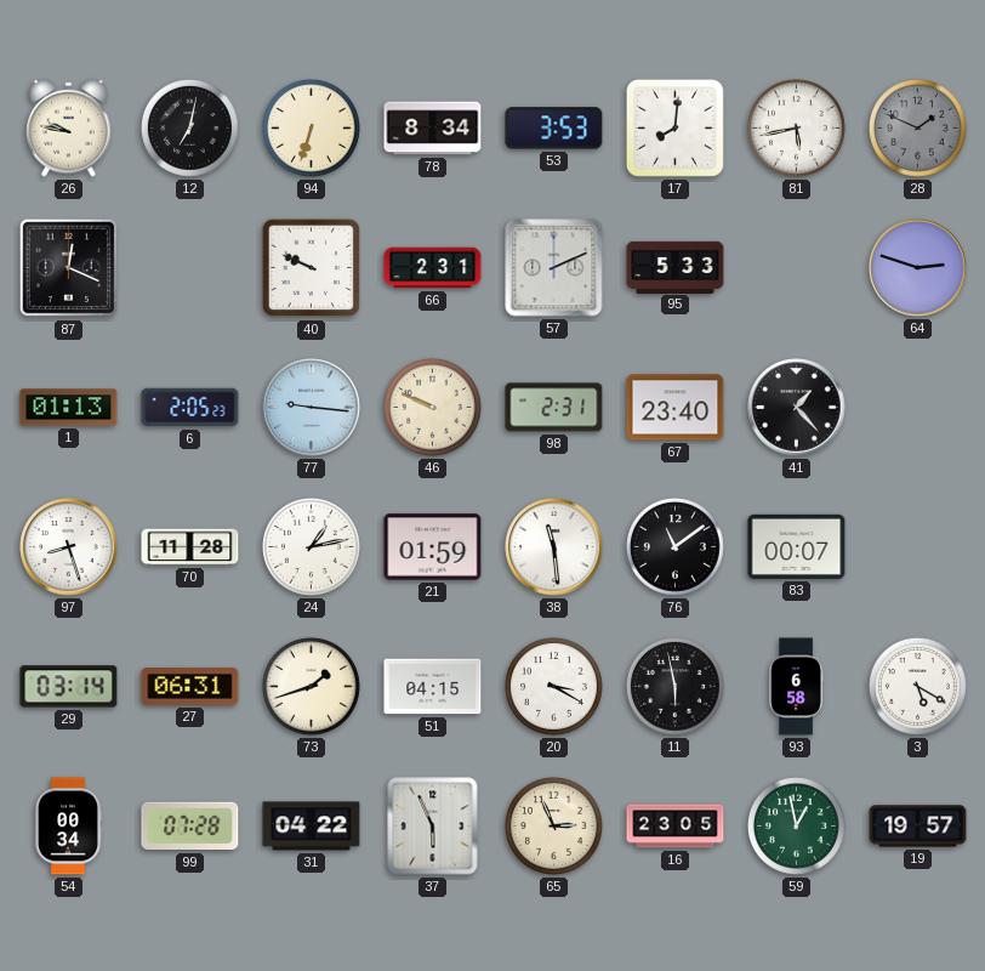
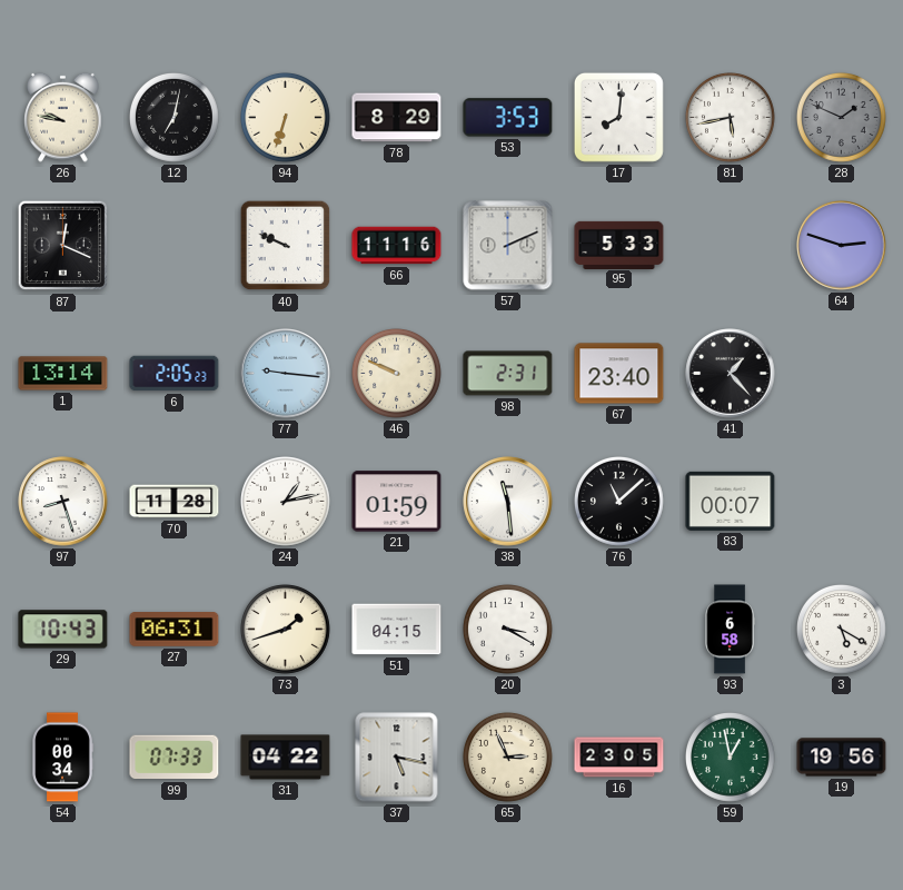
78: 8:34 -> 8:29
66: 2:31 -> 11:16
1: 01:13 -> 13:14
76: 11:09 -> 11:08
29: 03:14 -> 10:43
11: 5:58 -> none
99: 07:28 -> 07:33
37: 5:56 -> 5:17
19: 19:57 -> 19:56
